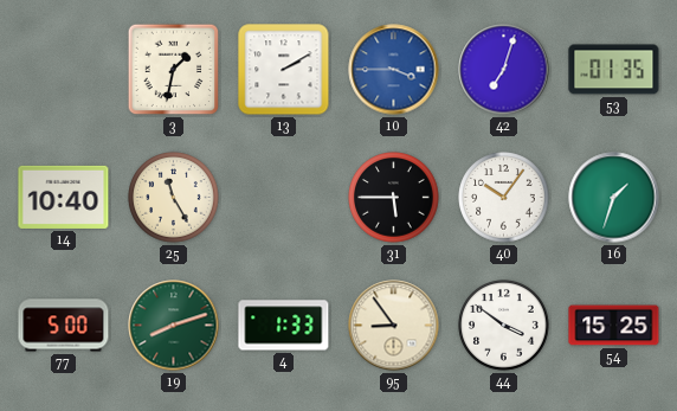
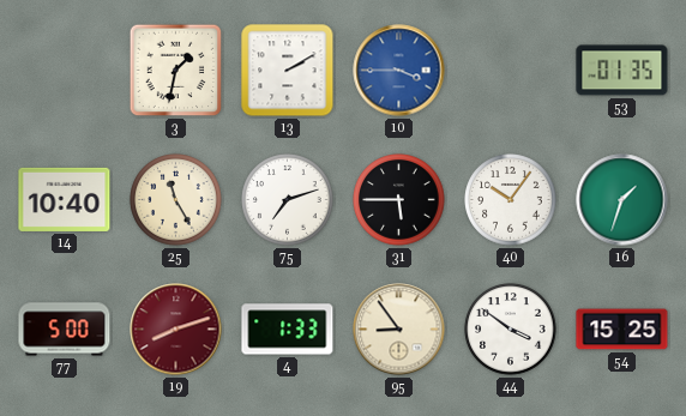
42: 7:03 -> none
75: none -> 7:12
19 dial: green -> burgundy
